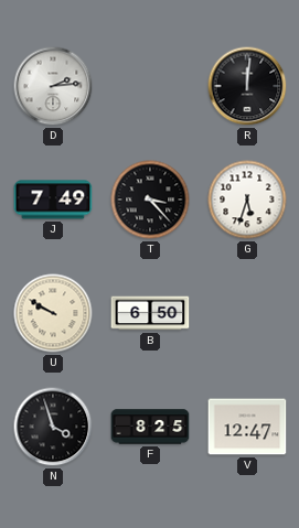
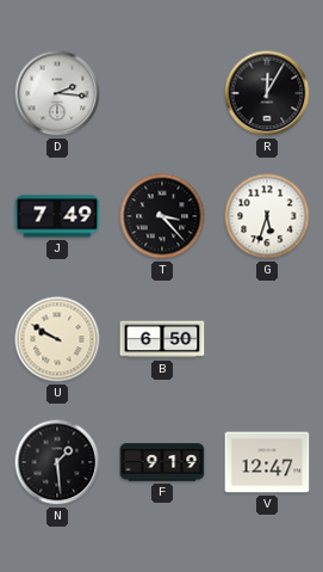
D: 2:14 -> 2:16
R: 12:01 -> 12:05
N: 3:57 -> 1:29
F: 8:25 -> 9:19
